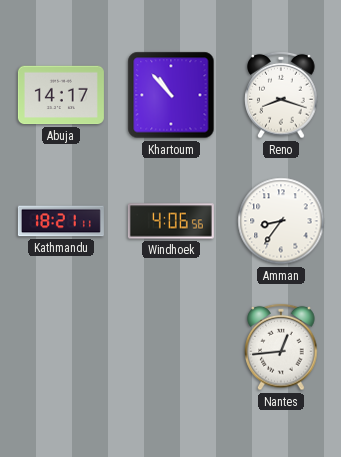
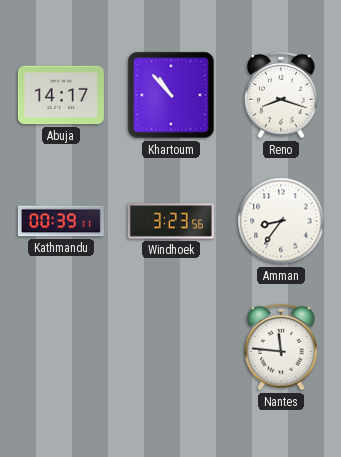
Kathmandu: 18:21 -> 00:39
Windhoek: 4:06 -> 3:23
Nantes: 12:44 -> 11:46
